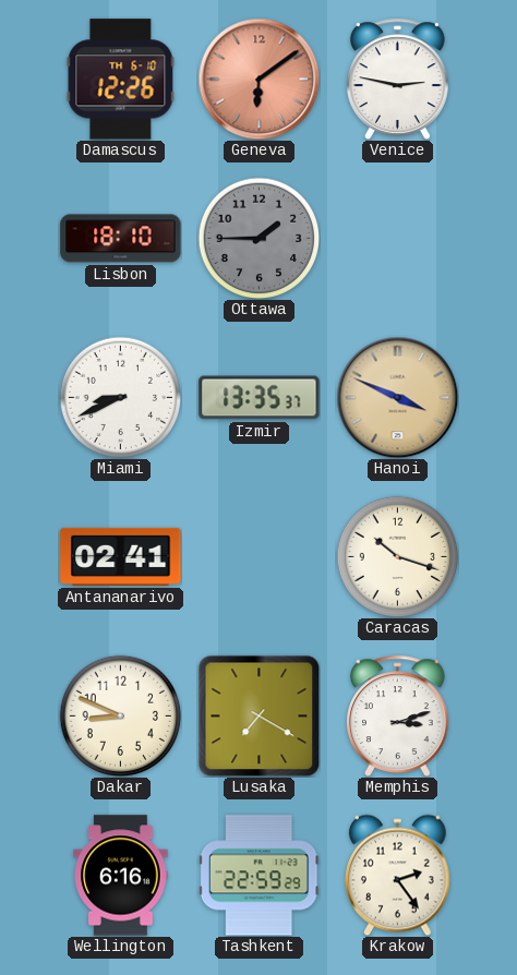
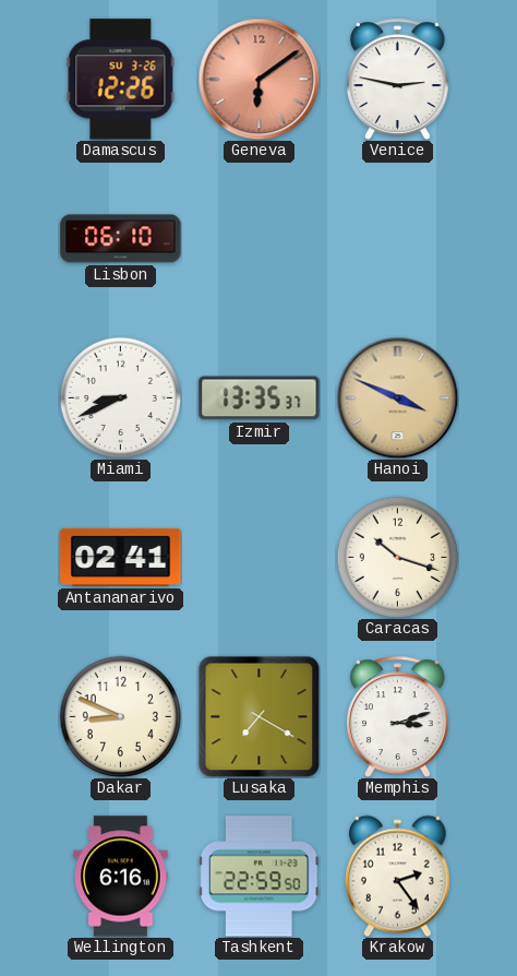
Damascus date: TH 6-10 -> SU 3-26
Lisbon: 18:10 -> 06:10
Ottawa: 1:45 -> none
Tashkent: 22:59:29 -> 22:59:50
